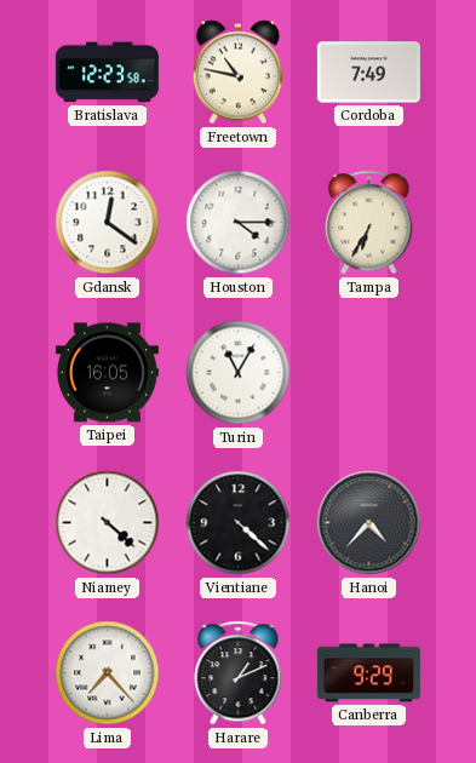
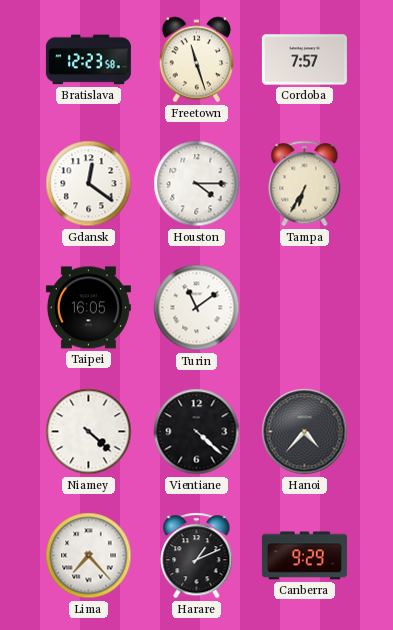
Freetown: 10:47 -> 11:27
Cordoba: 7:49 -> 7:57
Turin: 11:05 -> 11:09
